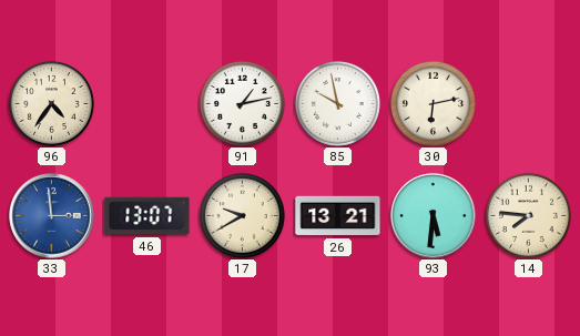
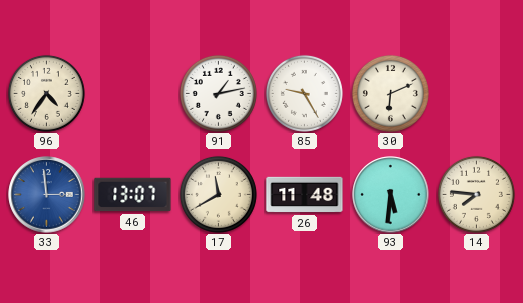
85: 9:58 -> 9:25
30: 6:13 -> 6:11
17: 9:40 -> 11:40
26: 13:21 -> 11:48
